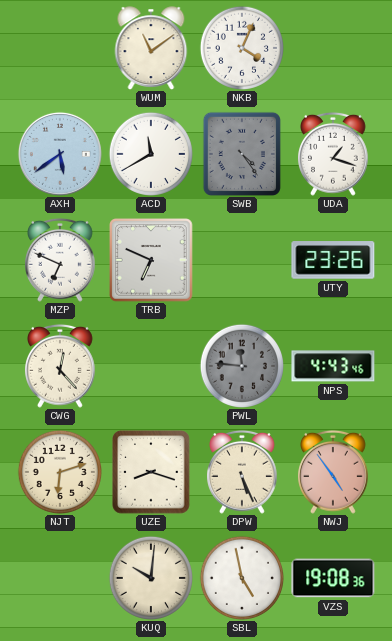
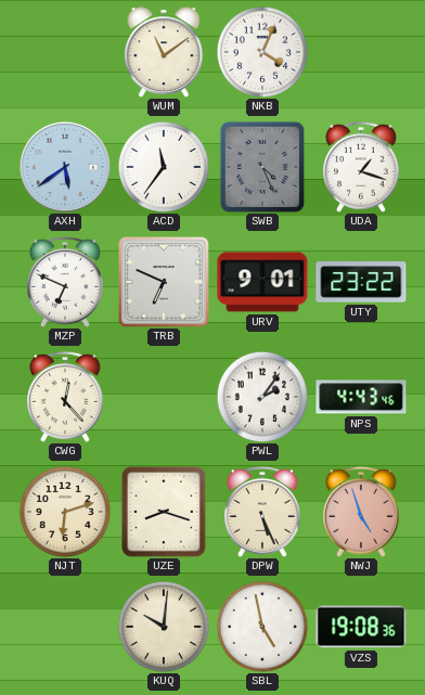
ACD: 11:40 -> 11:36
SWB: 4:24 -> 4:26
URV: none -> 9:01
UTY: 23:26 -> 23:22
PWL: 11:46 -> 2:06
PWL dial: grey -> white
NWJ: 4:54 -> 4:57
